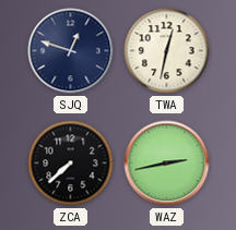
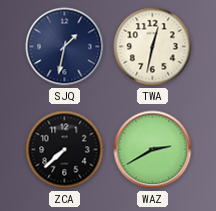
SJQ: 12:48 -> 1:32
WAZ: 2:43 -> 2:40
